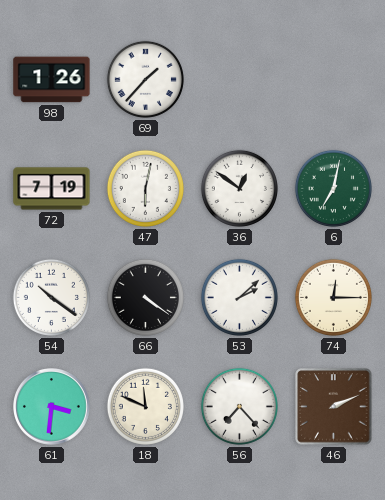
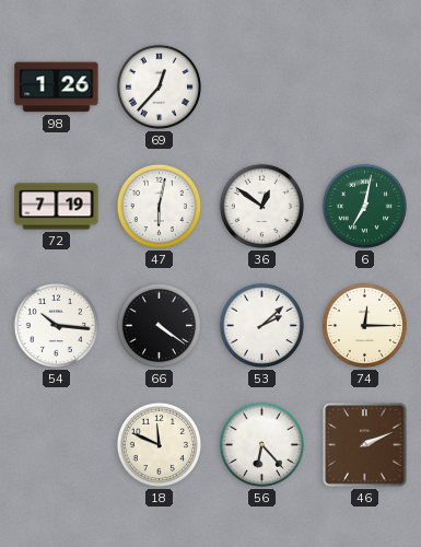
69: 1:37 -> 12:37
54: 10:21 -> 10:16
61: 3:31 -> none
56: 7:23 -> 6:23
